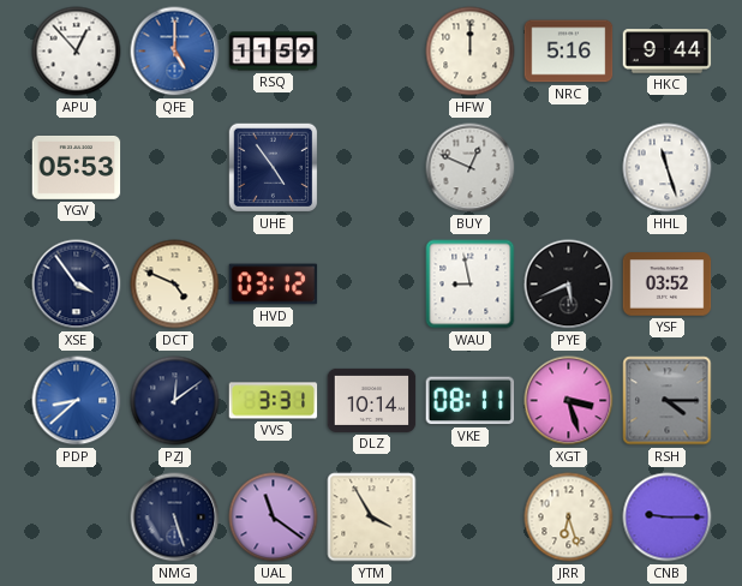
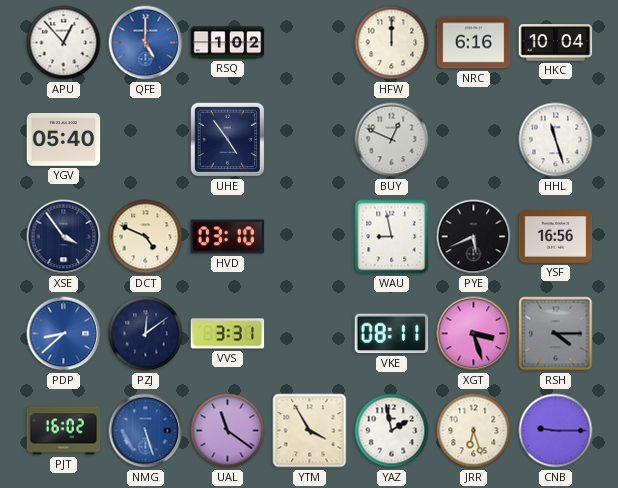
RSQ: 11:59 -> 1:02
NRC: 5:16 -> 6:16
HKC: 9:44 -> 10:04
YGV: 05:53 -> 05:40
HVD: 03:12 -> 03:10
YSF: 03:52 -> 16:56
DLZ: 10:14 -> none
PJT: none -> 16:02
NMG dial: navy -> blue
YAZ: none -> 1:58
